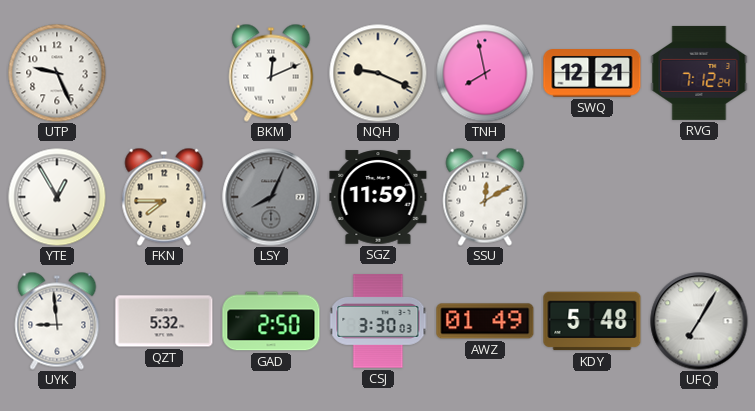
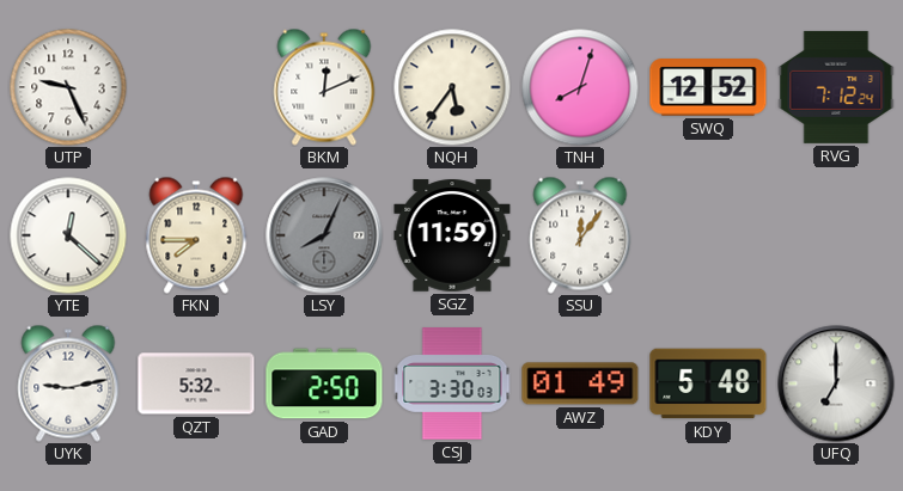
NQH: 9:19 -> 5:36
TNH: 7:58 -> 8:03
SWQ: 12:21 -> 12:52
YTE: 12:55 -> 12:22
SSU: 12:10 -> 12:06
UYK: 8:59 -> 9:13
UFQ: 7:05 -> 7:00
